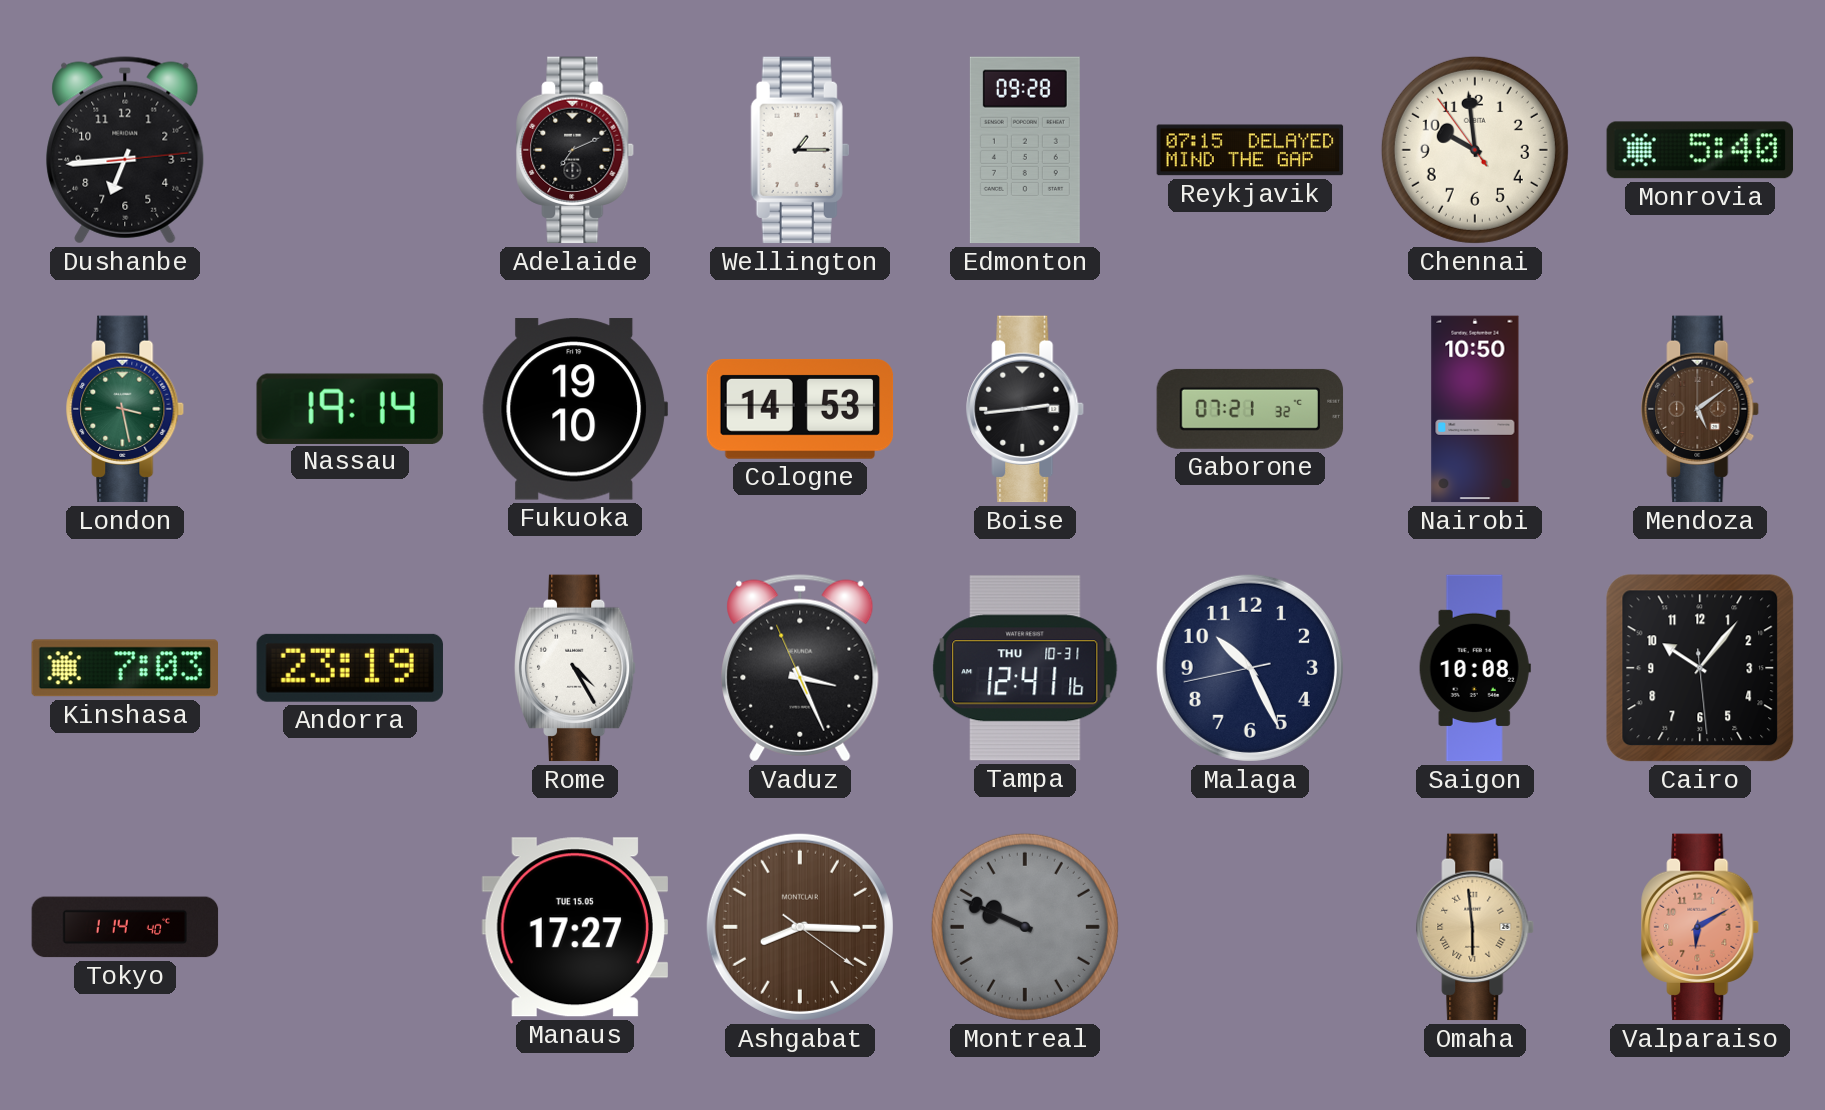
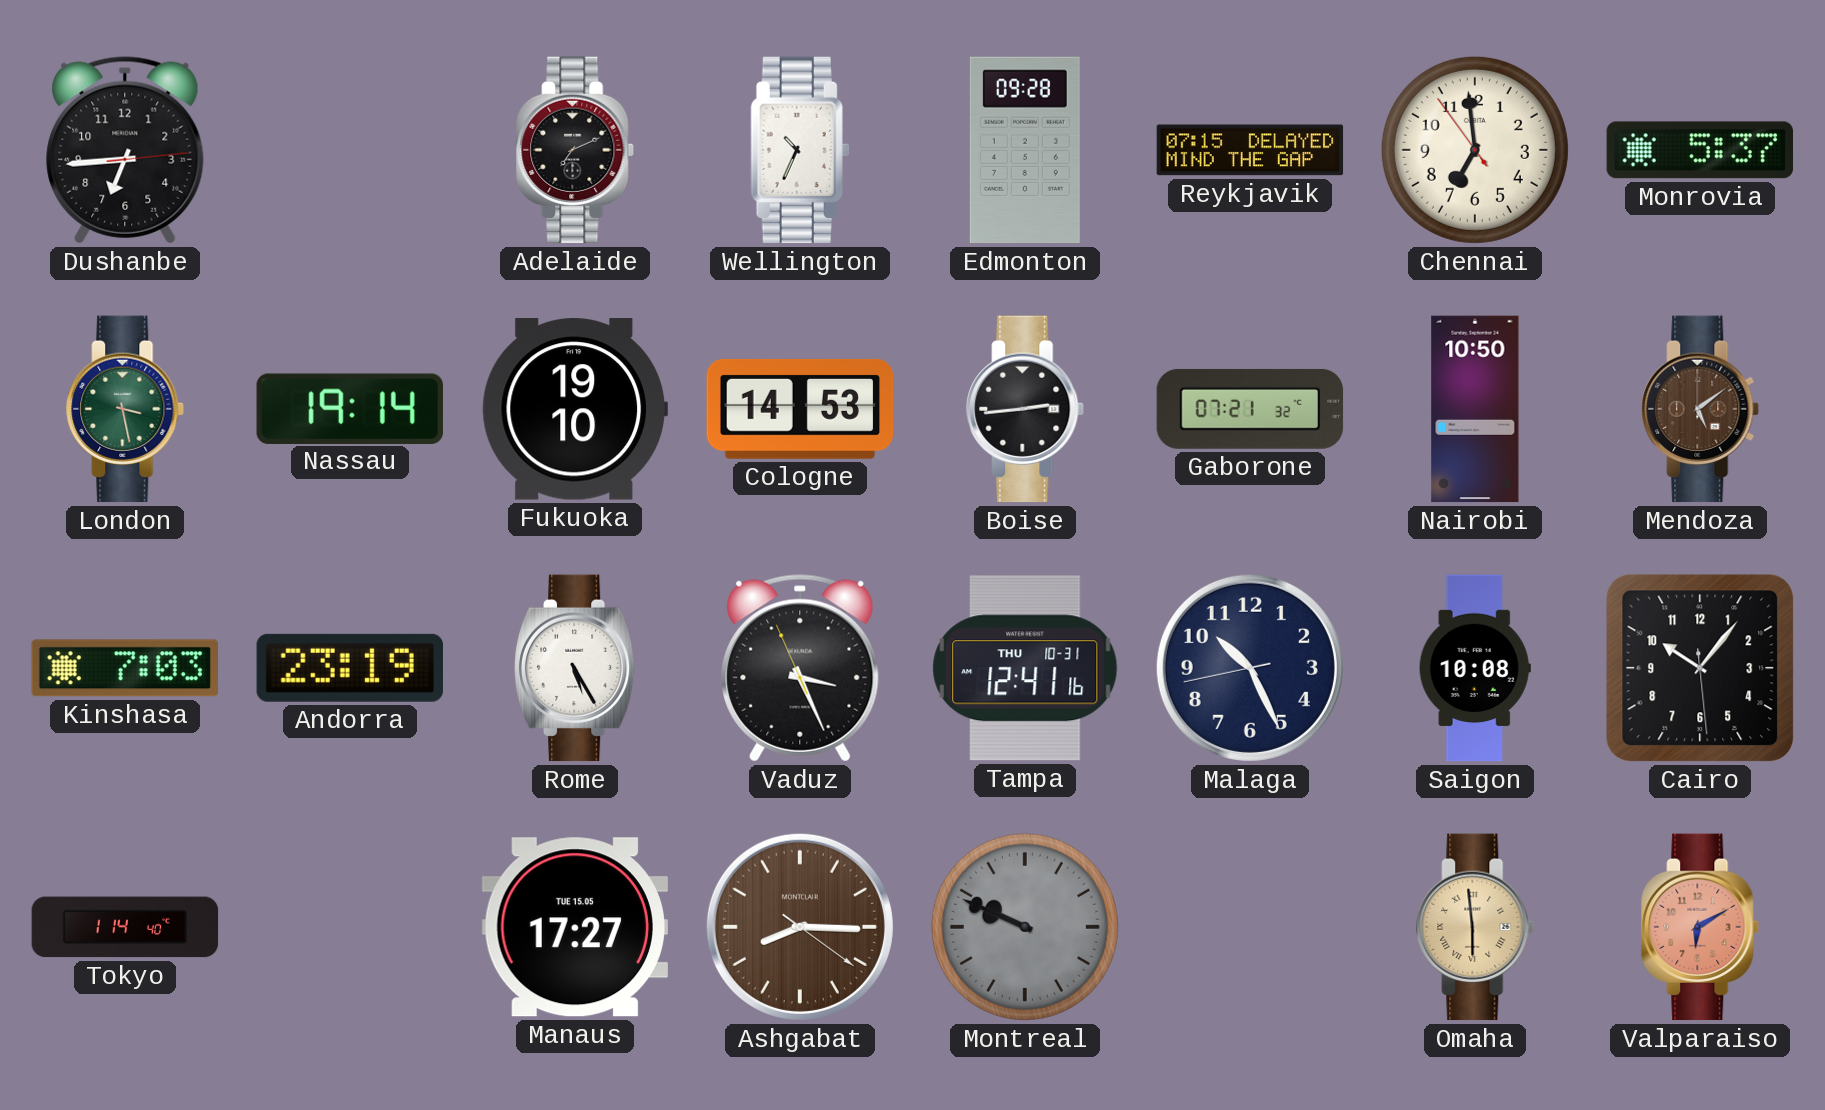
Wellington: 1:15 -> 10:34
Chennai: 9:58 -> 6:58
Monrovia: 5:40 -> 5:37
Rome: 4:25 -> 5:25
